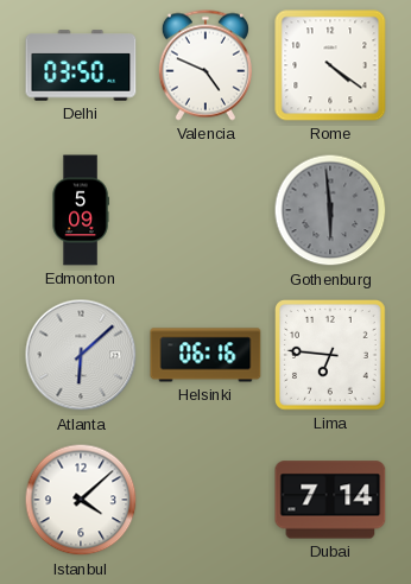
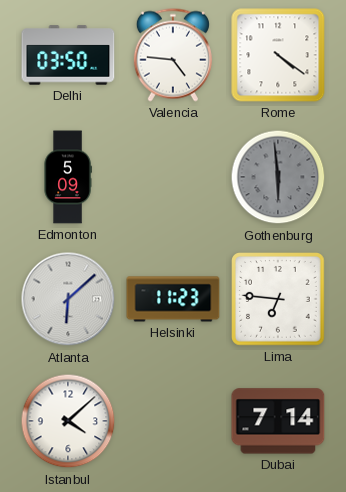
Valencia: 4:49 -> 4:46
Helsinki: 06:16 -> 11:23
